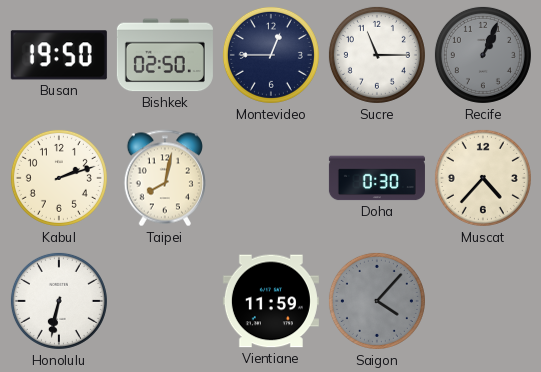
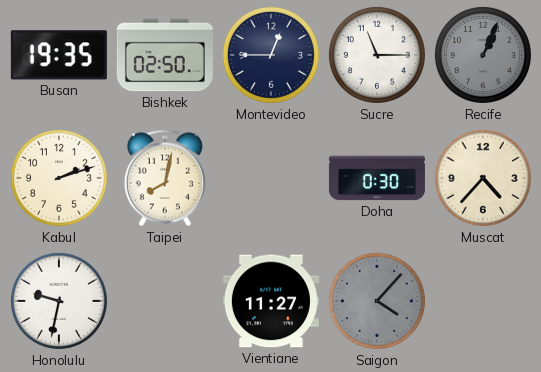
Busan: 19:50 -> 19:35
Honolulu: 6:32 -> 9:32
Vientiane: 11:59 -> 11:27
